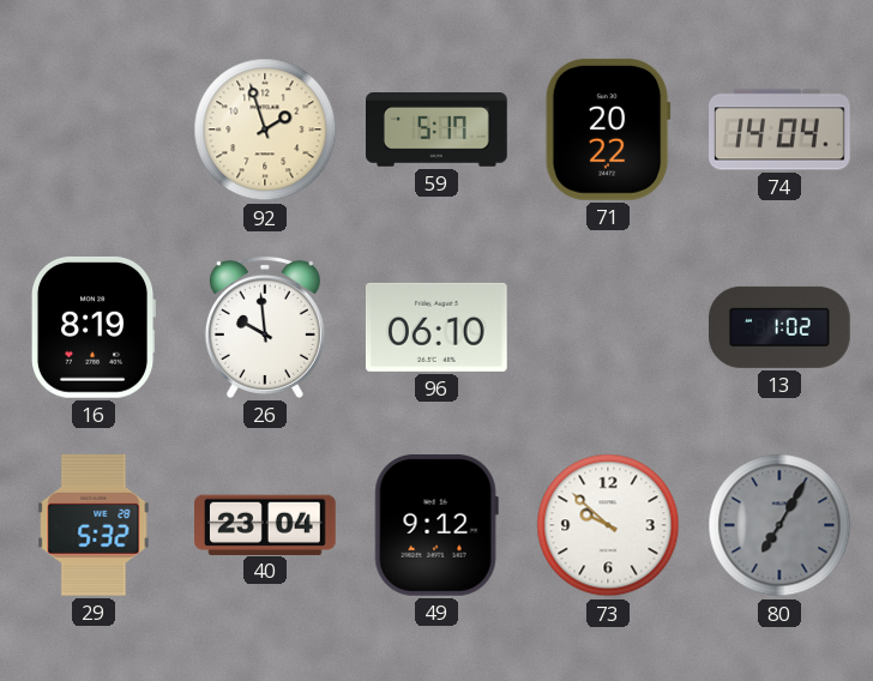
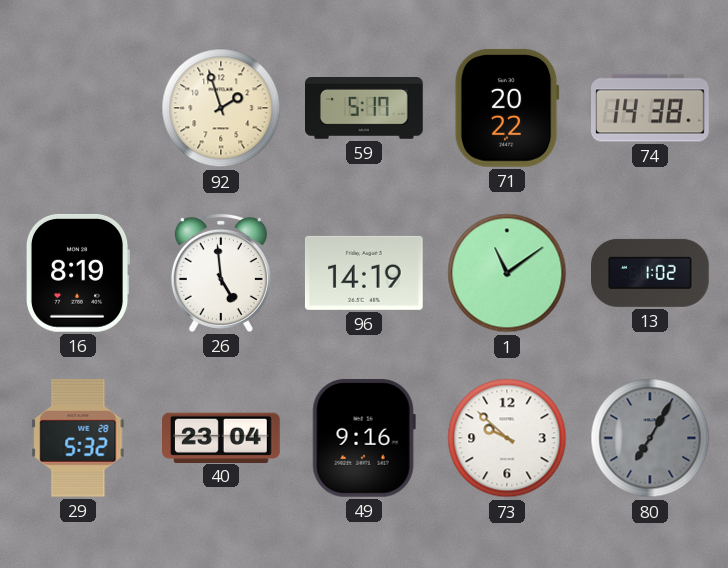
74: 14:04 -> 14:38
26: 9:59 -> 4:59
96: 06:10 -> 14:19
1: none -> 11:09
49: 9:12 -> 9:16
